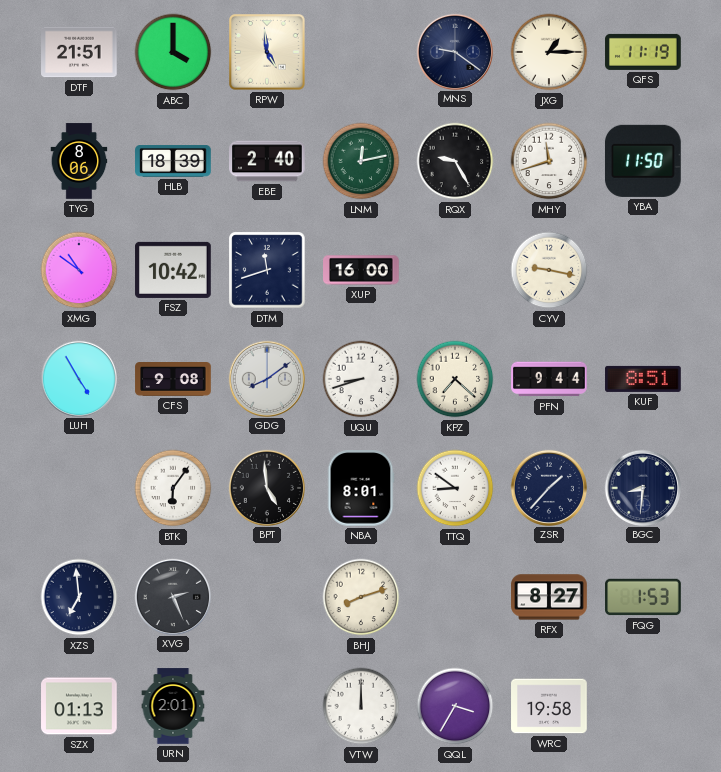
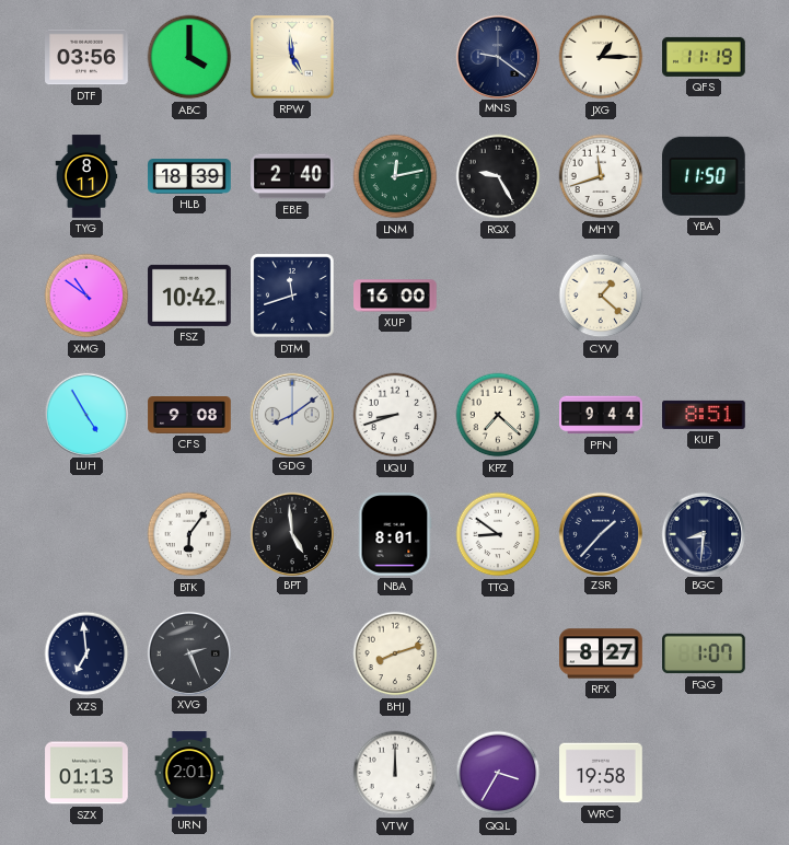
DTF: 21:51 -> 03:56
TYG: 8:06 -> 8:11
CYV: 9:17 -> 1:22
FQG: 1:53 -> 1:07
